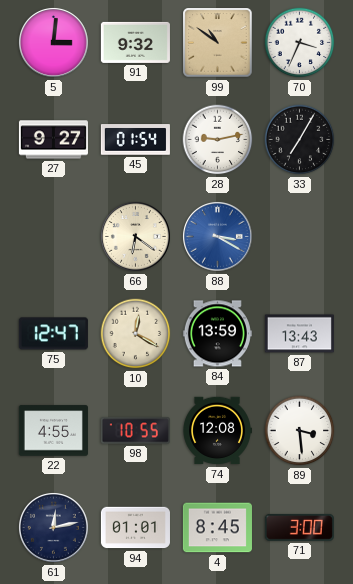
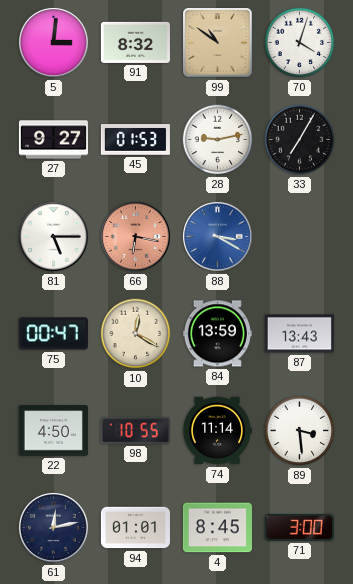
91: 9:32 -> 8:32
70: 3:34 -> 4:03
45: 01:54 -> 01:53
81: none -> 5:15
66: 6:21 -> 6:17
66 dial: cream -> salmon
75: 12:47 -> 00:47
22: 4:55 -> 4:50
74: 12:08 -> 11:14
